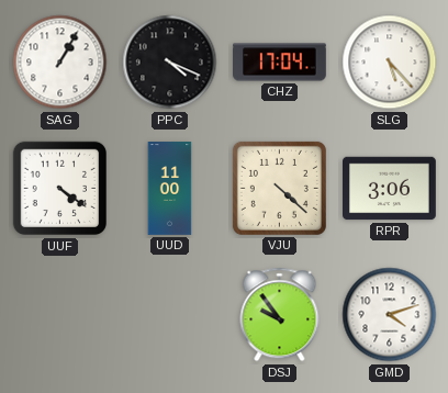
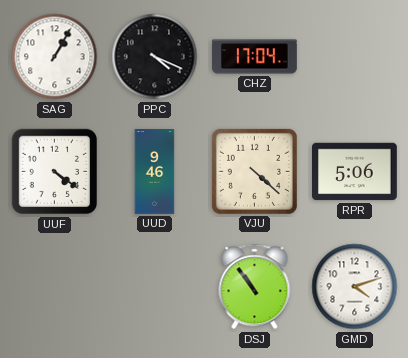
SLG: 5:23 -> none
UUD: 11:00 -> 9:46
RPR: 3:06 -> 5:06
DSJ: 9:54 -> 10:54
